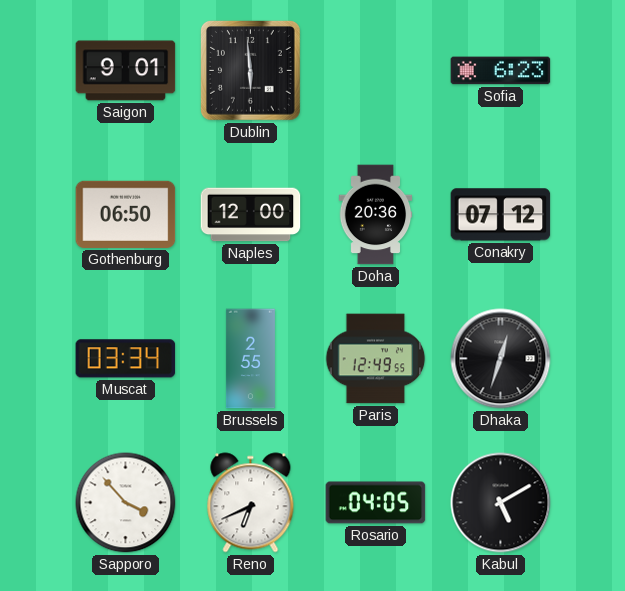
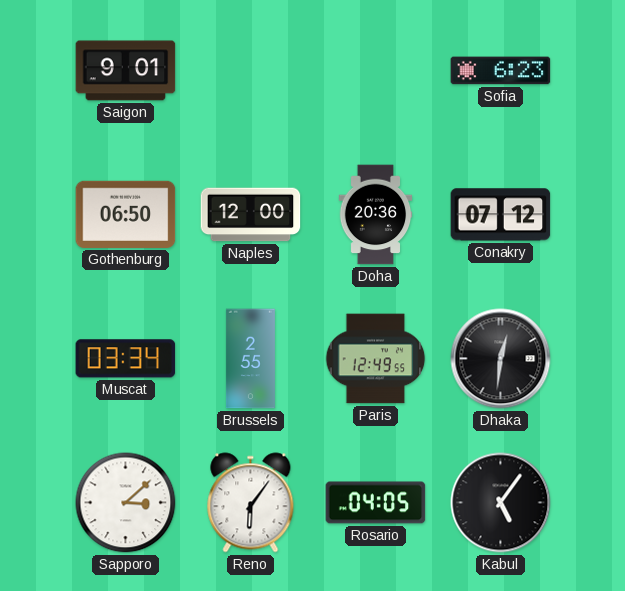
Dublin: 5:59 -> none
Dhaka: 12:33 -> 12:31
Sapporo: 3:53 -> 3:08
Reno: 6:41 -> 6:06
Kabul: 5:10 -> 5:06
